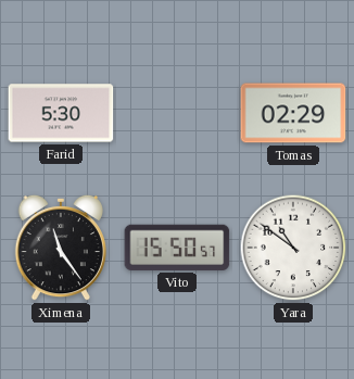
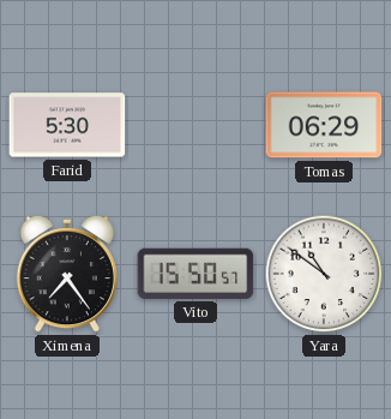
Tomas: 02:29 -> 06:29
Ximena: 11:24 -> 7:24
